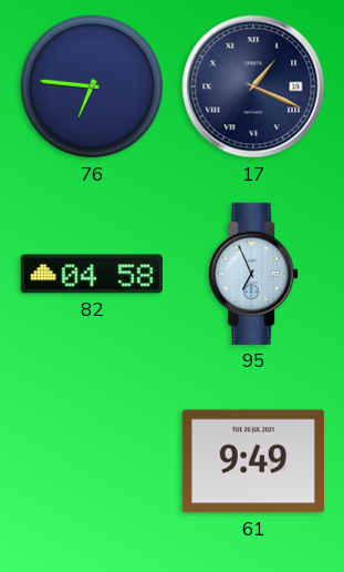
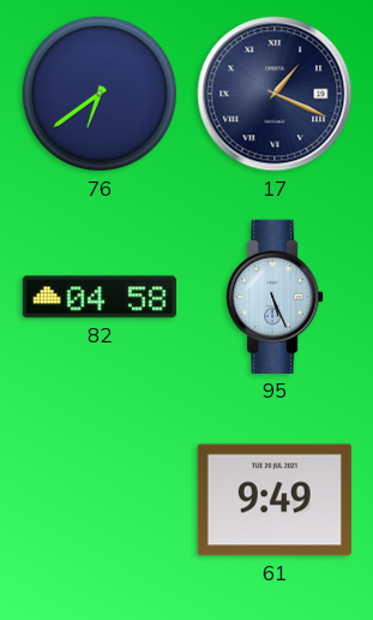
76: 6:46 -> 6:39
95: 6:56 -> 5:26
